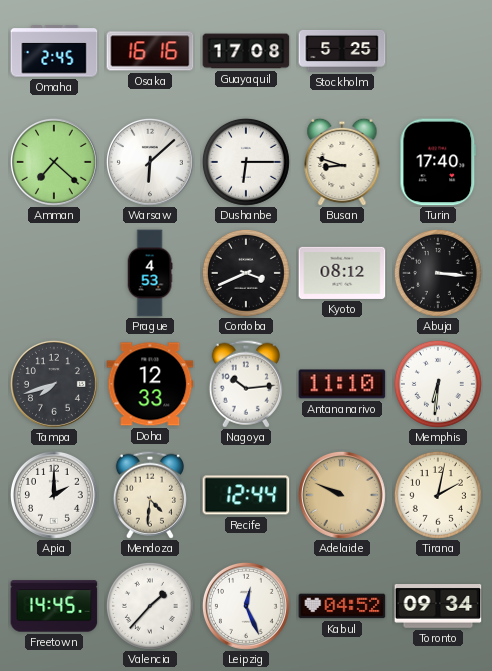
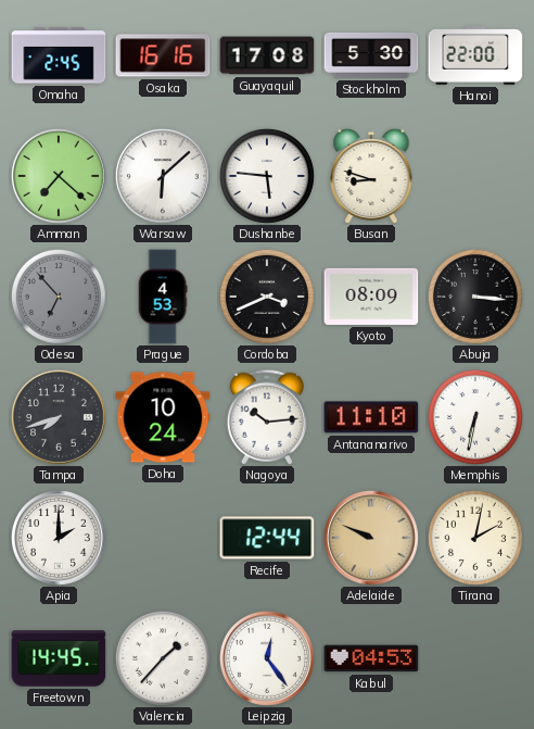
Stockholm: 5:25 -> 5:30
Hanoi: none -> 22:00
Dushanbe: 6:15 -> 5:46
Turin: 17:40 -> none
Odesa: none -> 6:53
Kyoto: 08:12 -> 08:09
Doha: 12:33 -> 10:24
Memphis: 6:31 -> 6:32
Mendoza: 4:31 -> none
Leipzig: 12:26 -> 12:24
Kabul: 04:52 -> 04:53
Toronto: 09:34 -> none
